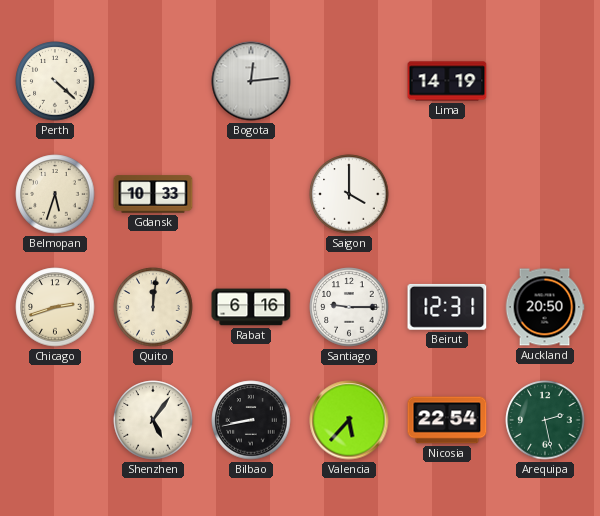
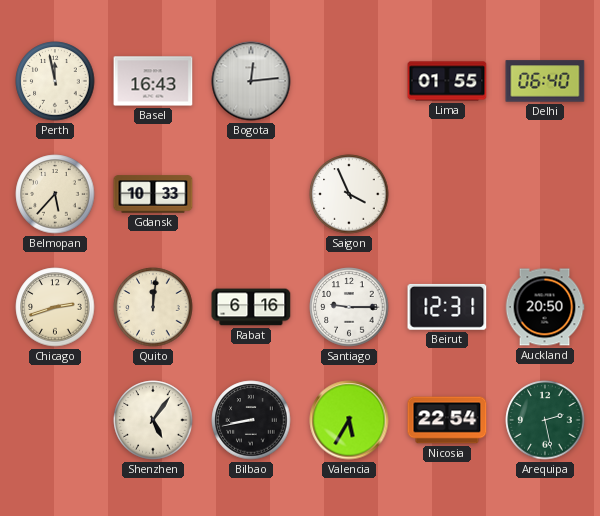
Perth: 4:22 -> 11:58
Basel: none -> 16:43
Lima: 14:19 -> 01:55
Delhi: none -> 06:40
Belmopan: 5:33 -> 5:37
Saigon: 4:00 -> 3:56
Valencia: 5:37 -> 5:35
